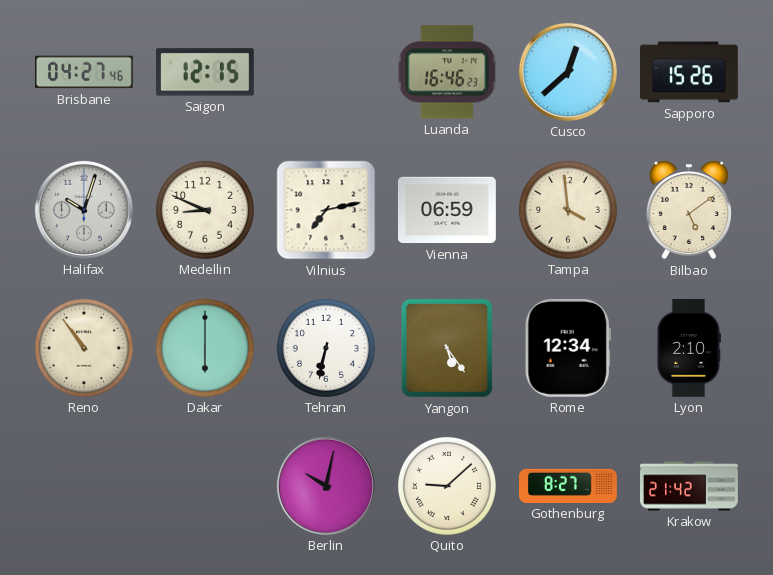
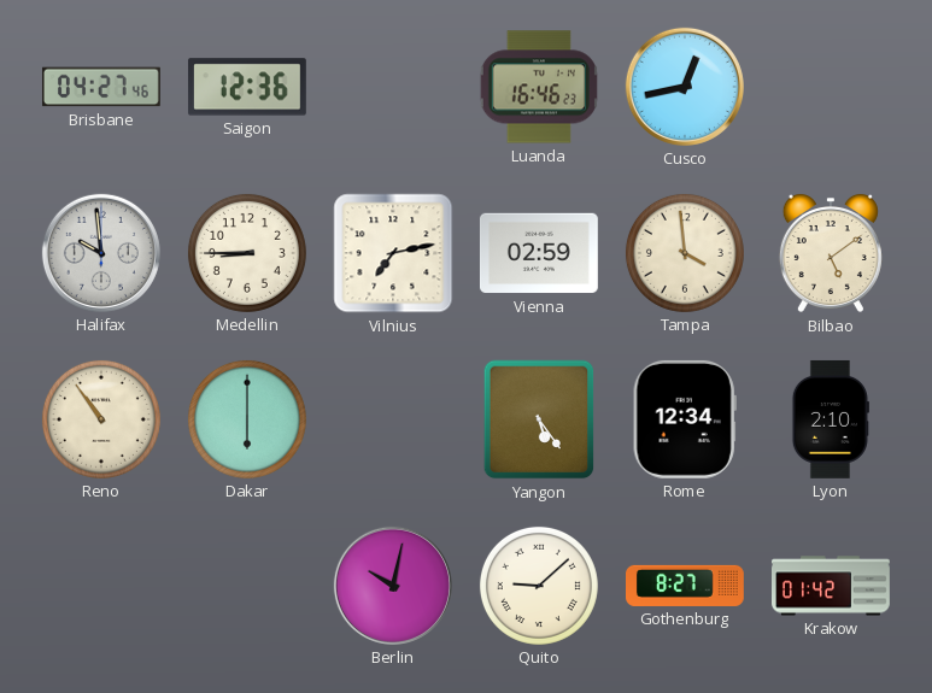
Saigon: 12:15 -> 12:36
Cusco: 12:38 -> 12:43
Sapporo: 15:26 -> none
Halifax: 10:03 -> 9:59
Medellin: 8:49 -> 8:45
Vienna: 06:59 -> 02:59
Tehran: 6:32 -> none
Krakow: 21:42 -> 01:42
